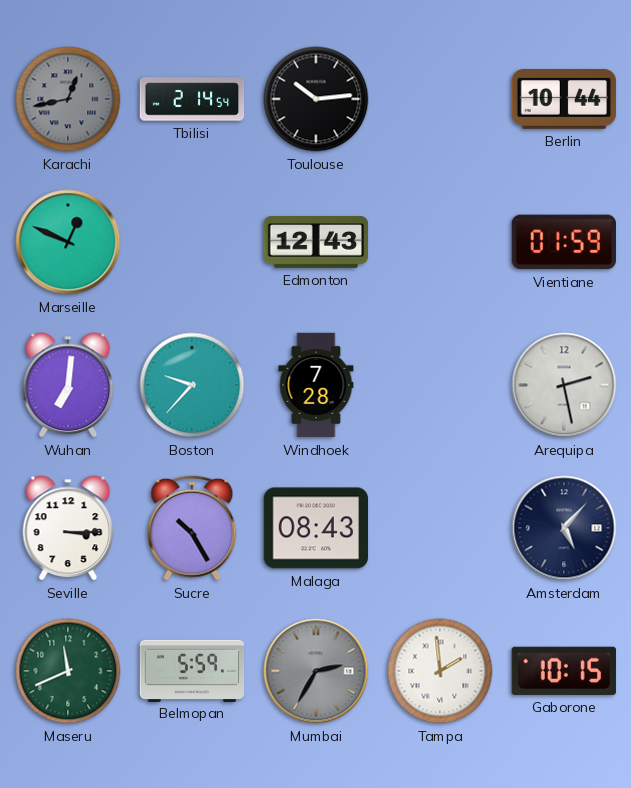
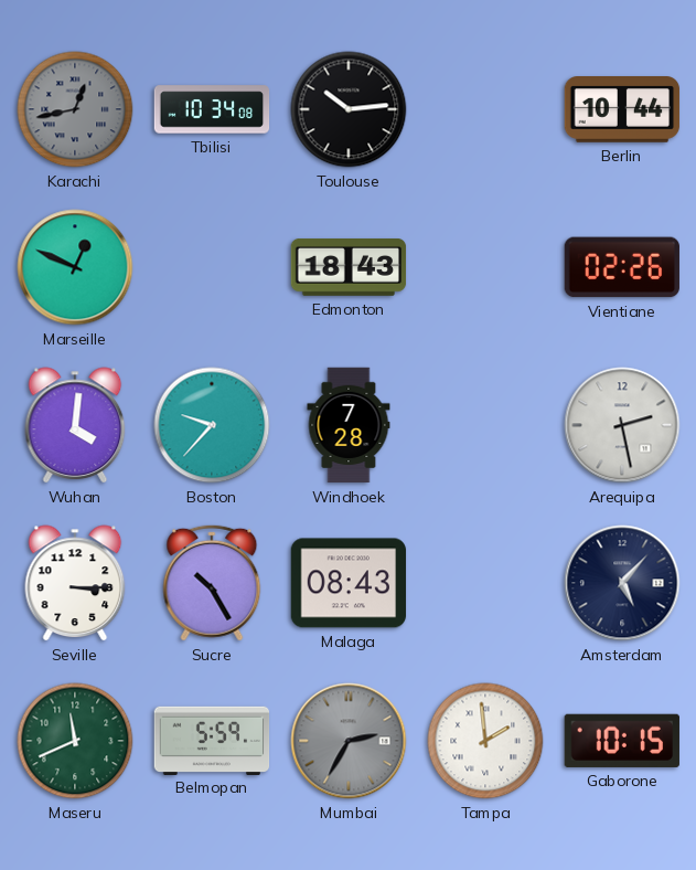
Tbilisi: 2:14 -> 10:34
Edmonton: 12:43 -> 18:43
Vientiane: 01:59 -> 02:26
Wuhan: 7:01 -> 4:01
